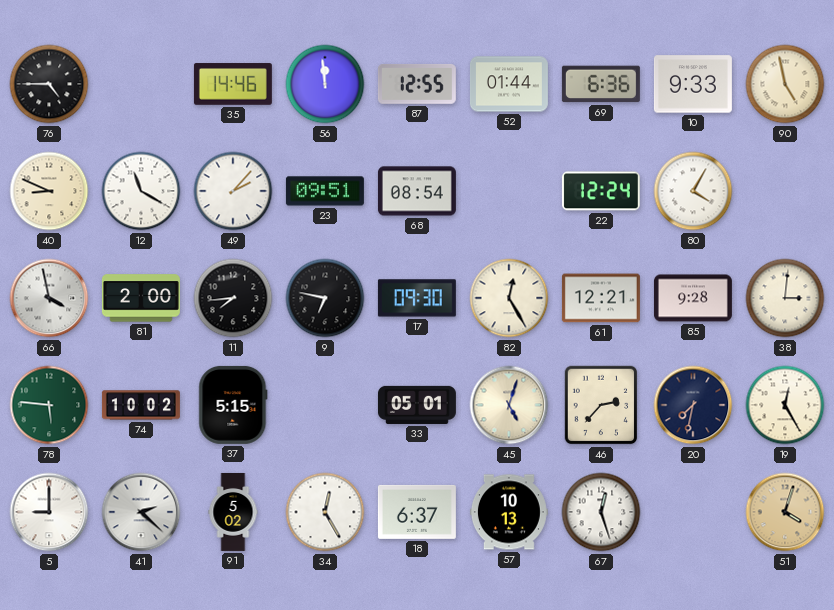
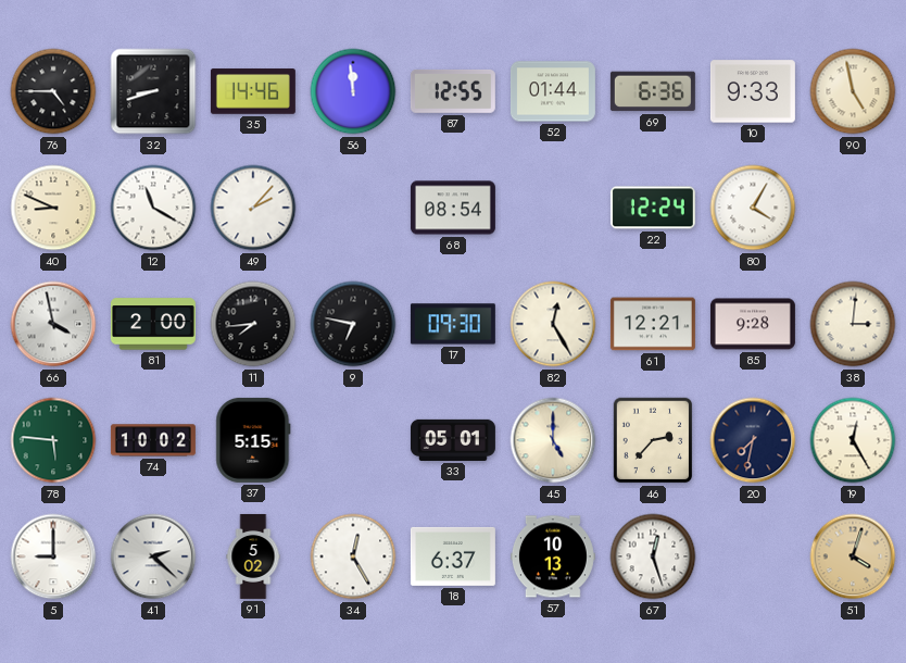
32: none -> 8:42
23: 09:51 -> none
45: 5:03 -> 5:00
